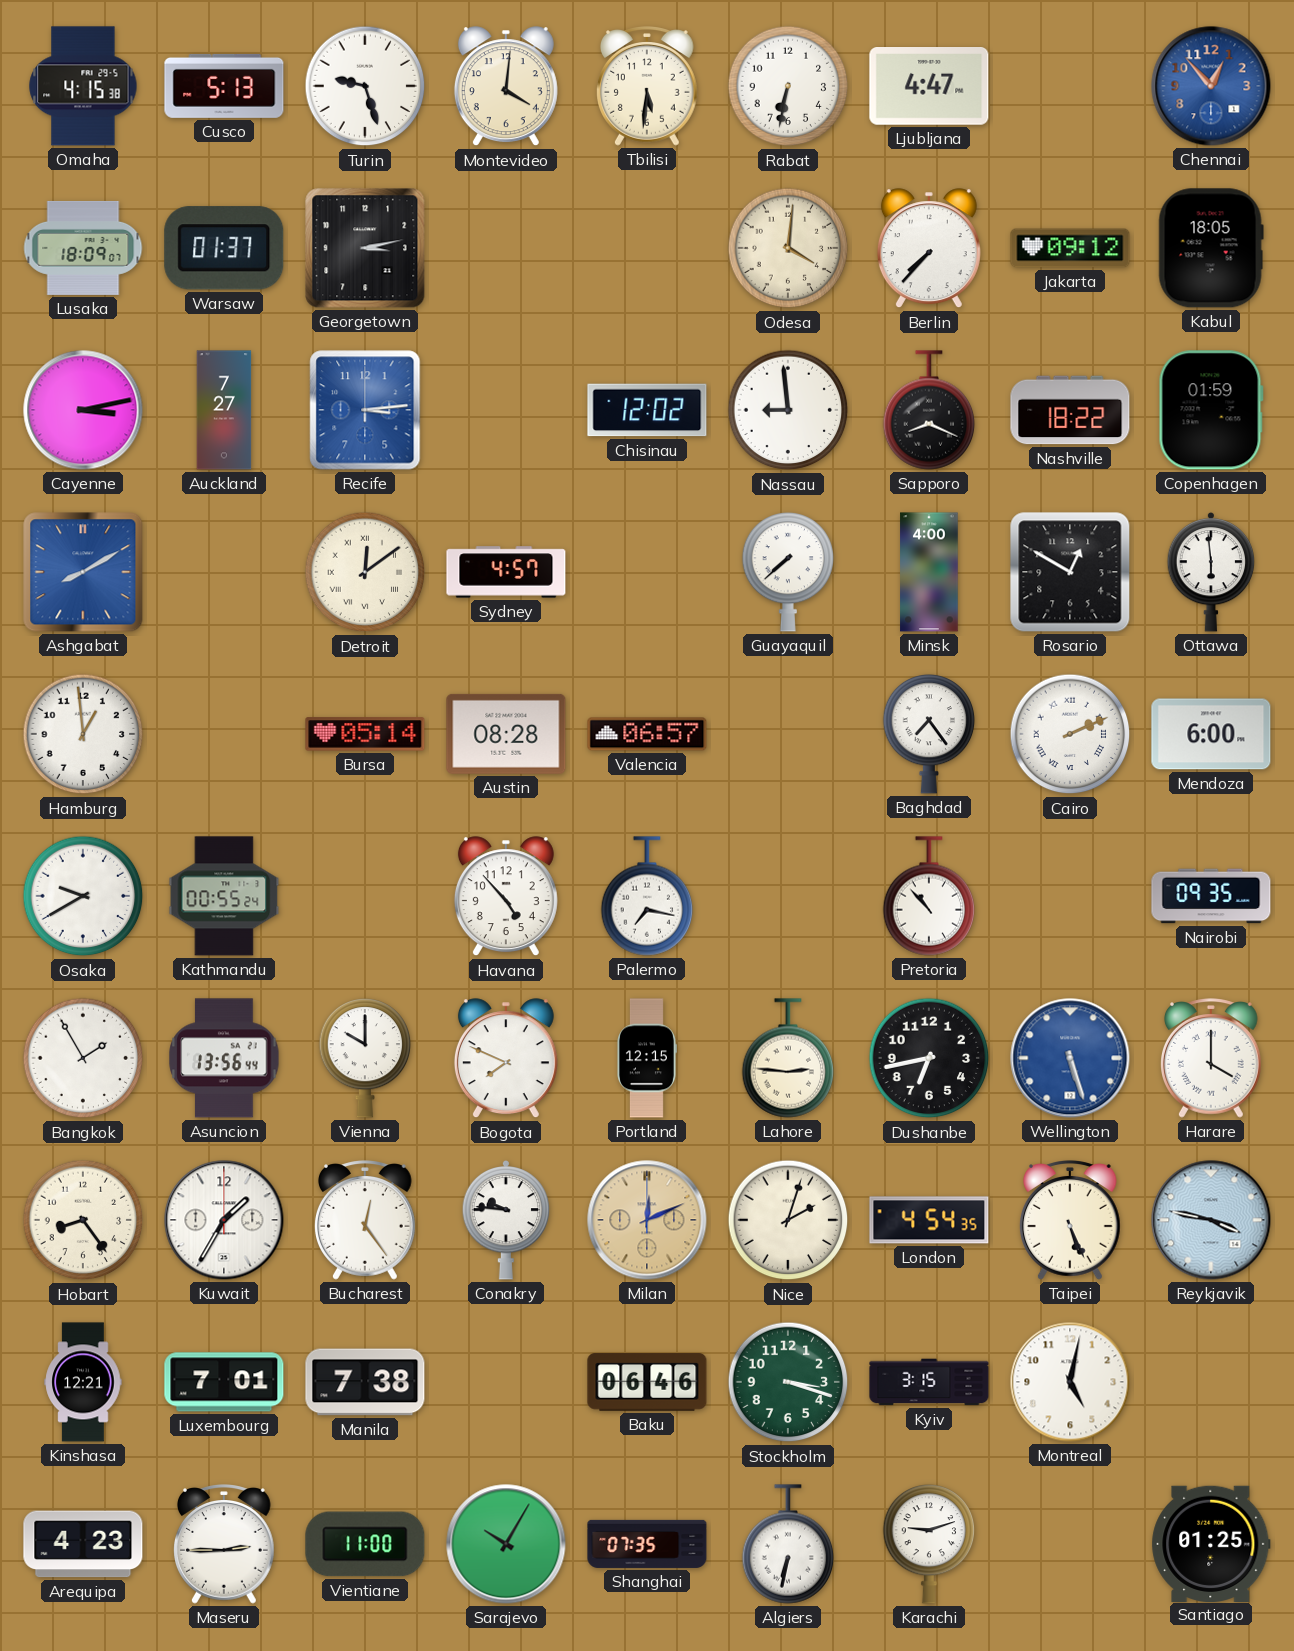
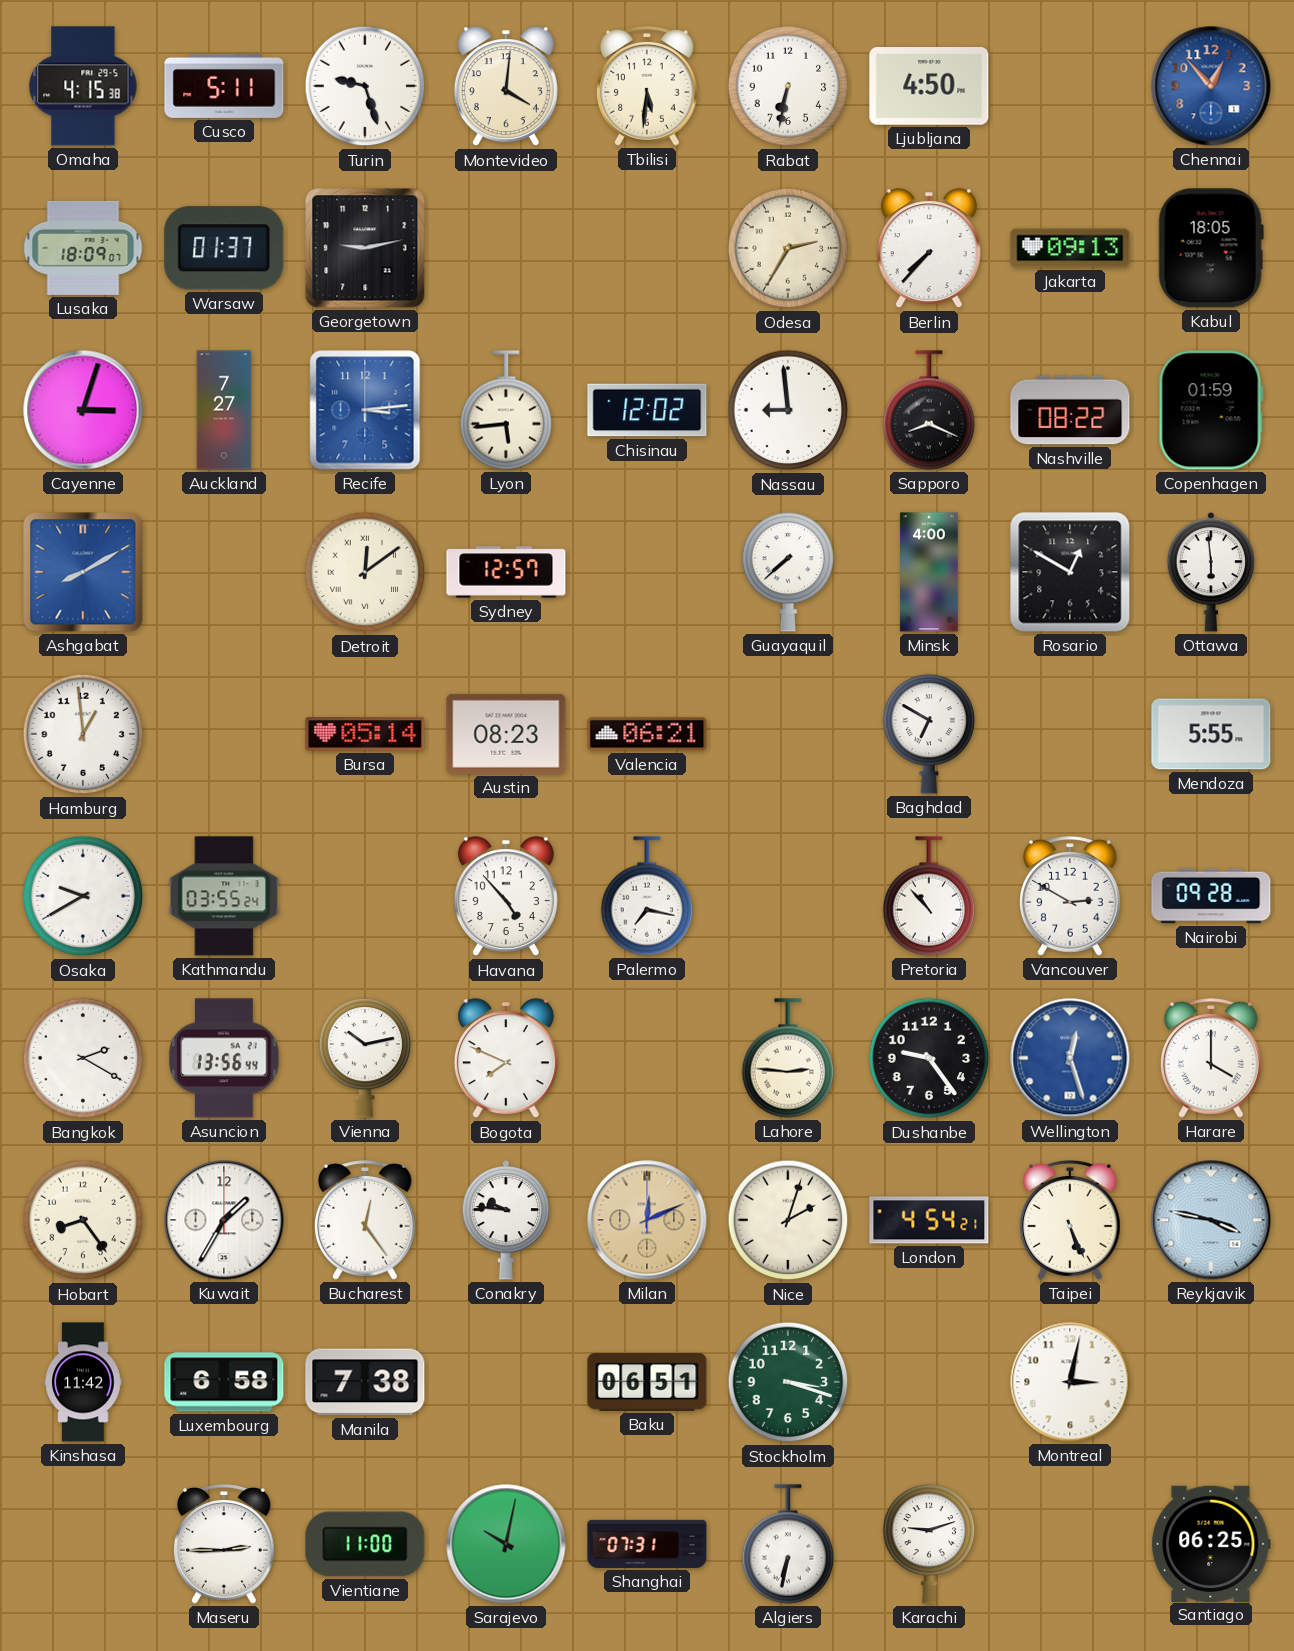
Cusco: 5:13 -> 5:11
Ljubljana: 4:47 -> 4:50
Georgetown: 3:13 -> 9:13
Odesa: 4:01 -> 2:35
Jakarta: 09:12 -> 09:13
Cayenne: 3:13 -> 3:03
Lyon: none -> 5:44
Nashville: 18:22 -> 08:22
Sydney: 4:57 -> 12:57
Austin: 08:28 -> 08:23
Valencia: 06:57 -> 06:21
Baghdad: 7:24 -> 6:50
Cairo: 2:11 -> none
Mendoza: 6:00 -> 5:55
Kathmandu: 00:55 -> 03:55
Vancouver: none -> 2:50
Nairobi: 09:35 -> 09:28
Bangkok: 1:55 -> 2:20
Vienna: 10:00 -> 10:13
Portland: 12:15 -> none
Dushanbe: 6:43 -> 9:24
Wellington: 5:27 -> 12:27
London: 4:54:35 -> 4:54:21
Kinshasa: 12:21 -> 11:42
Luxembourg: 7:01 -> 6:58
Baku: 06:46 -> 06:51
Kyiv: 3:15 -> none
Montreal: 5:02 -> 3:02
Arequipa: 4:23 -> none
Sarajevo: 10:05 -> 10:02
Shanghai: 07:35 -> 07:31
Santiago: 01:25 -> 06:25
